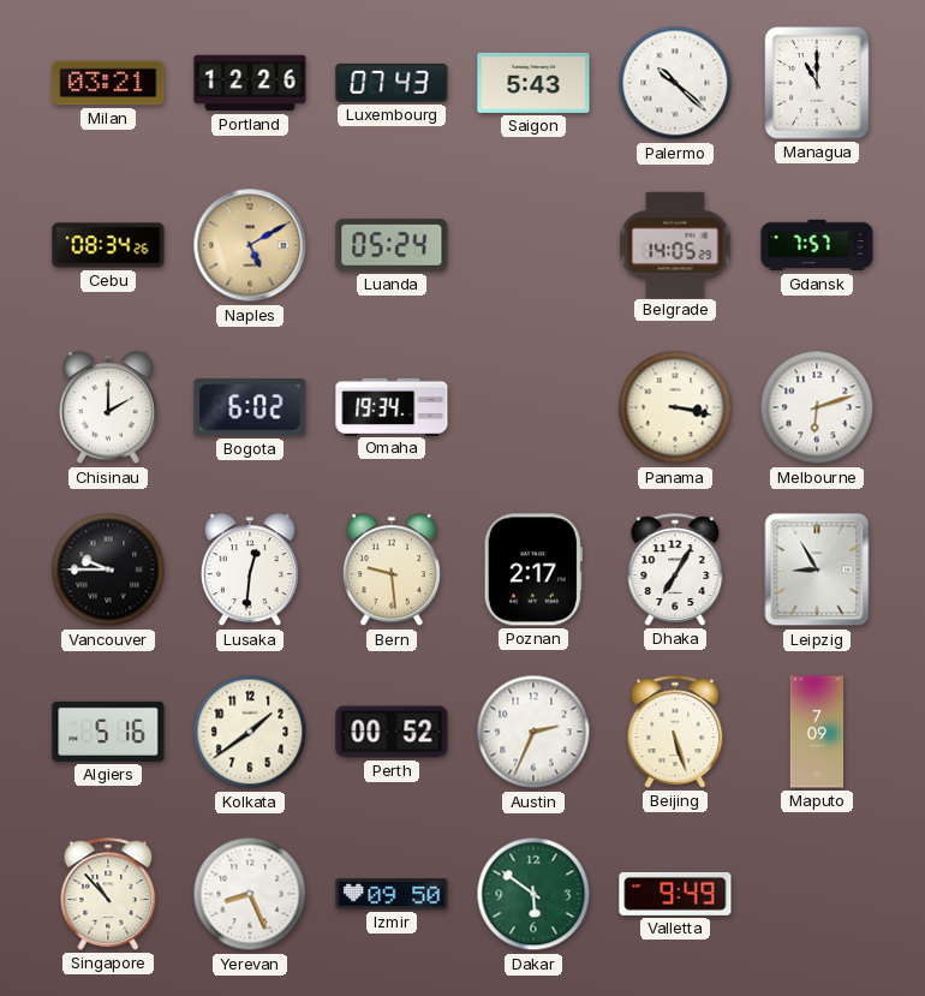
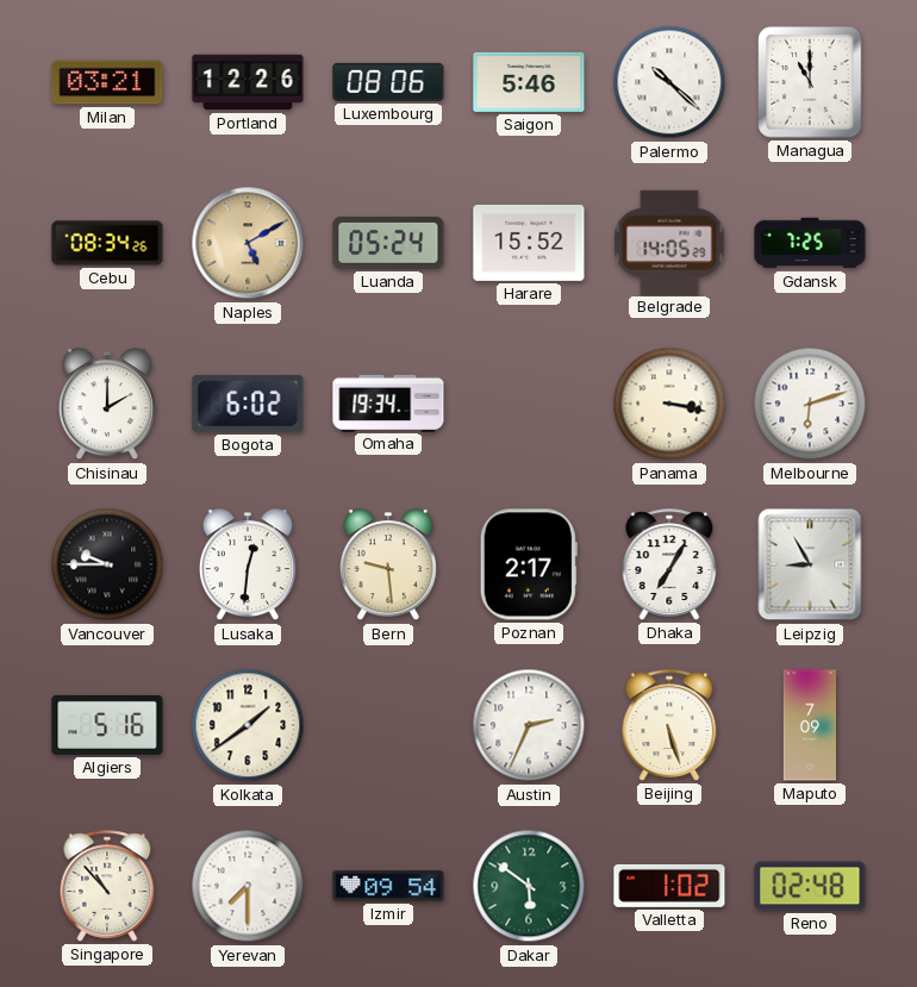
Luxembourg: 07:43 -> 08:06
Saigon: 5:43 -> 5:46
Harare: none -> 15:52
Gdansk: 7:57 -> 7:25
Perth: 00:52 -> none
Yerevan: 8:26 -> 7:30
Izmir: 09:50 -> 09:54
Valletta: 9:49 -> 1:02
Reno: none -> 02:48
